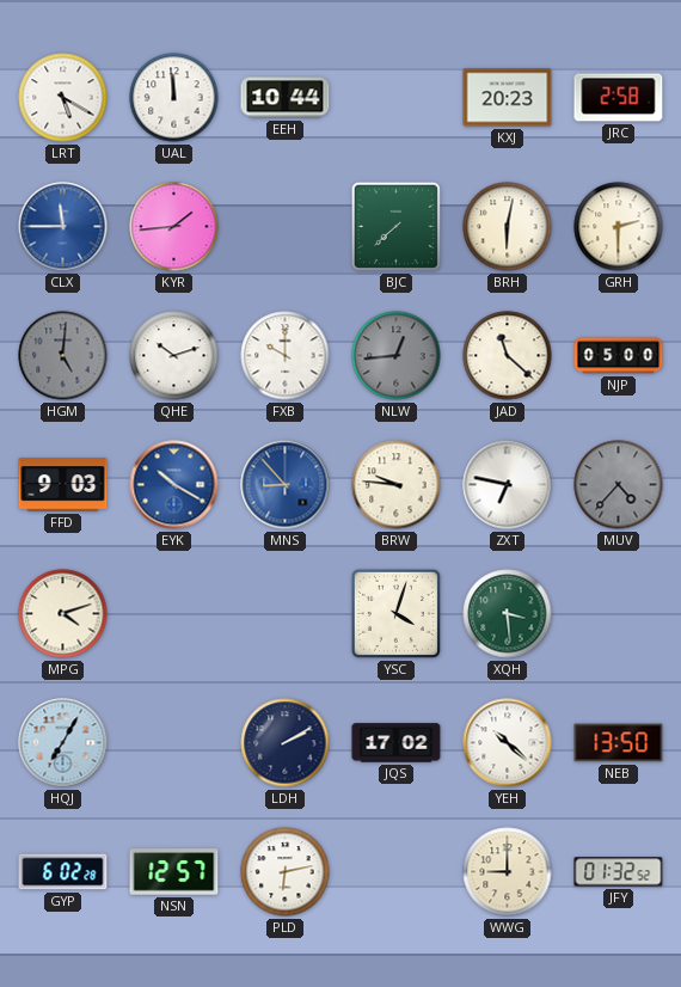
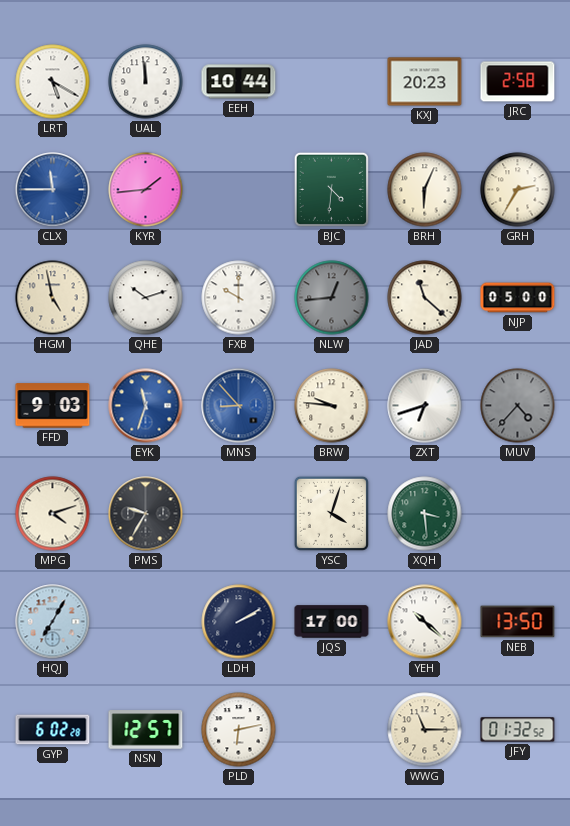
BJC: 7:38 -> 4:31
BRH: 6:02 -> 6:04
GRH: 2:30 -> 2:35
HGM: 5:01 -> 4:58
HGM dial: grey -> cream
EYK: 10:20 -> 11:33
ZXT: 6:47 -> 6:42
PMS: none -> 9:35
JQS: 17:02 -> 17:00
WWG: 9:00 -> 11:15
